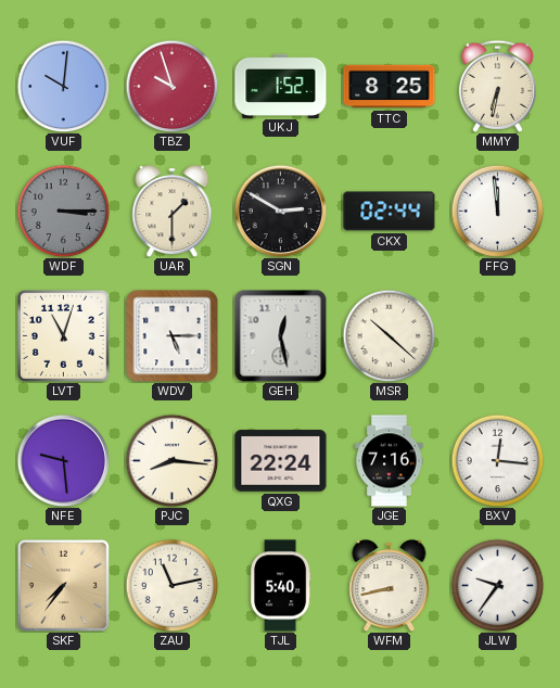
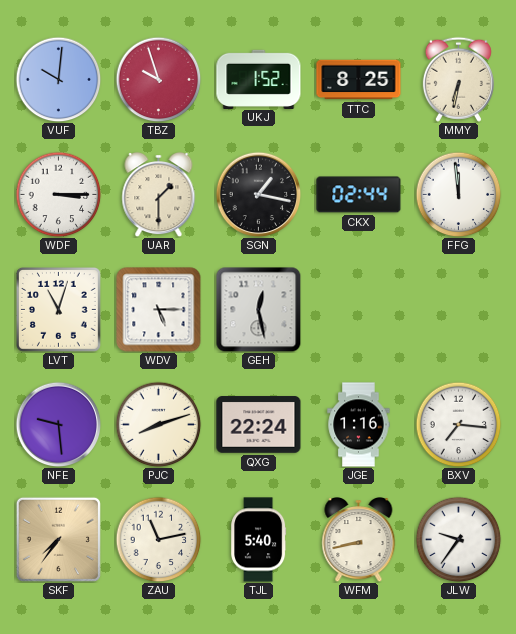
WDF dial: grey -> white
SGN: 2:50 -> 1:17
MSR: 10:22 -> none
PJC: 8:16 -> 8:12
JGE: 7:16 -> 1:16
BXV: 12:16 -> 7:16
